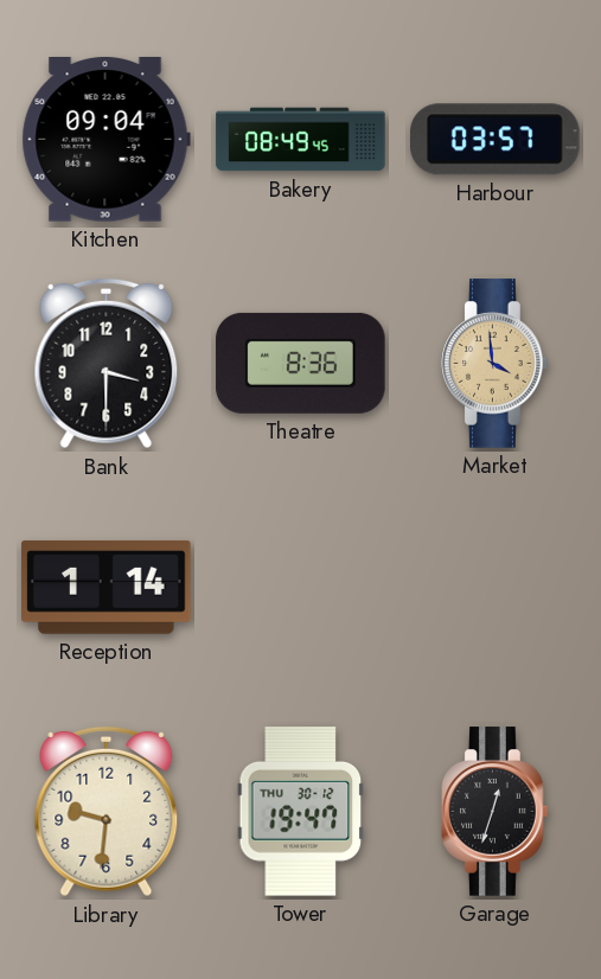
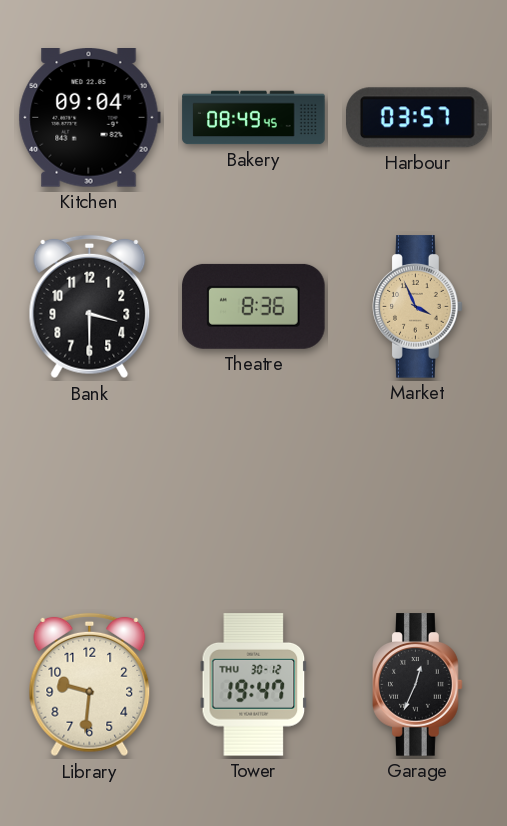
Market: 3:59 -> 3:56
Reception: 1:14 -> none
Garage: 12:33 -> 12:34
